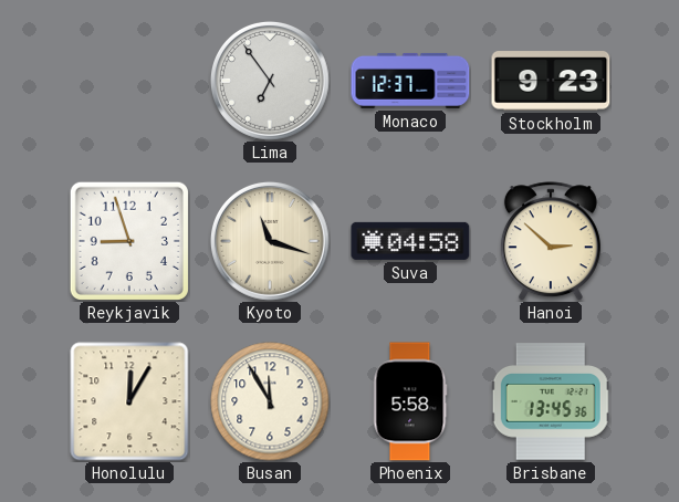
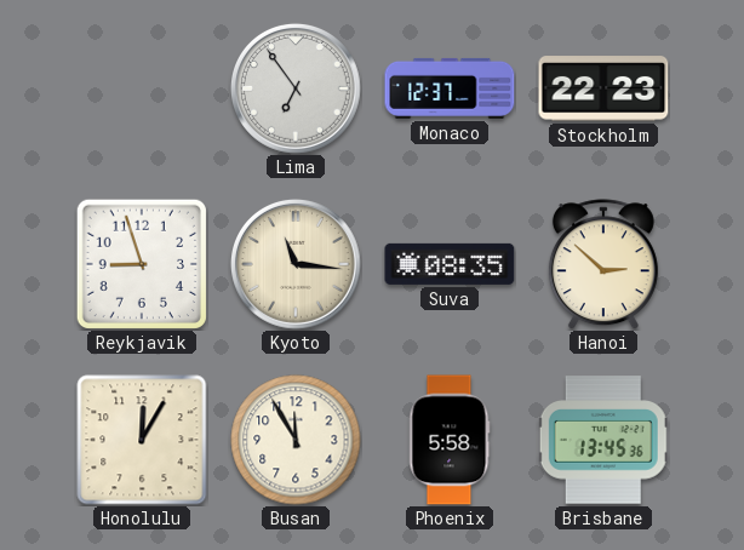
Stockholm: 9:23 -> 22:23
Kyoto: 11:18 -> 11:16
Suva: 04:58 -> 08:35
